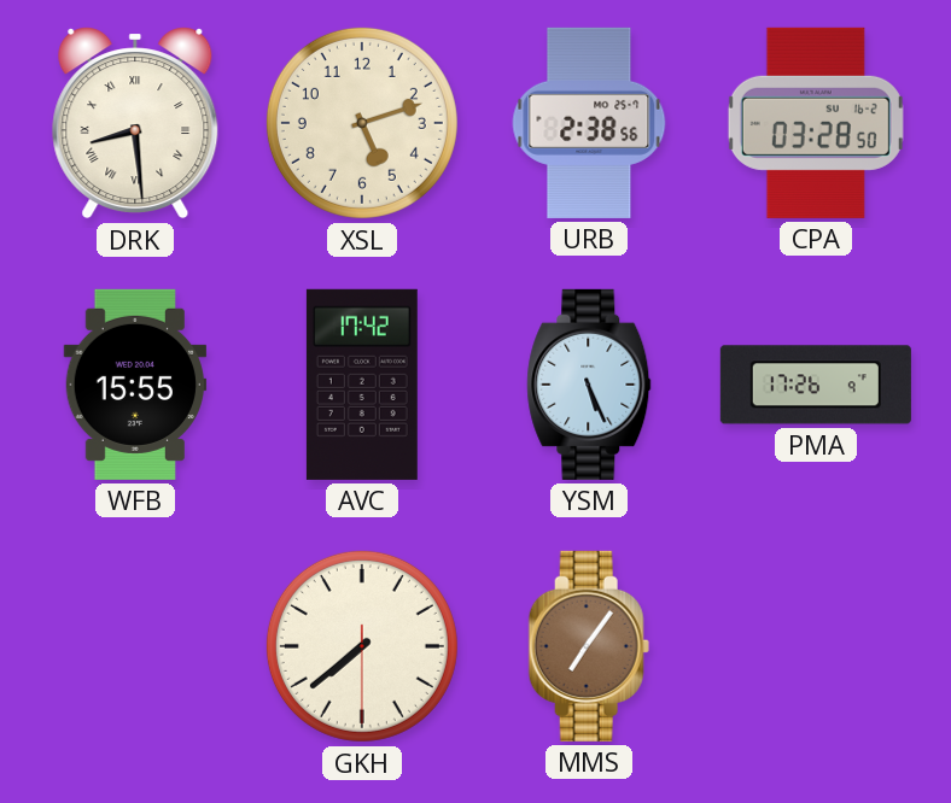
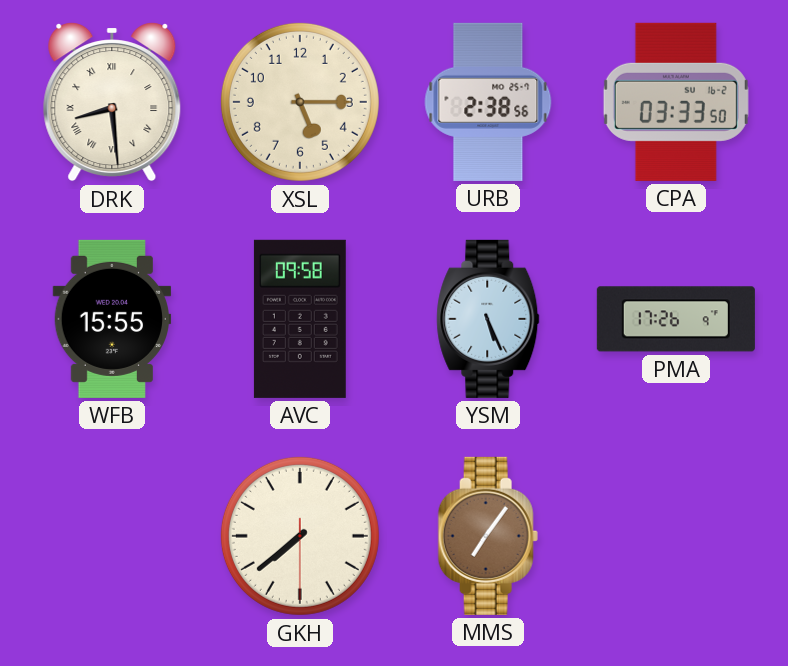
XSL: 5:12 -> 5:15
CPA: 03:28 -> 03:33
AVC: 17:42 -> 09:58
